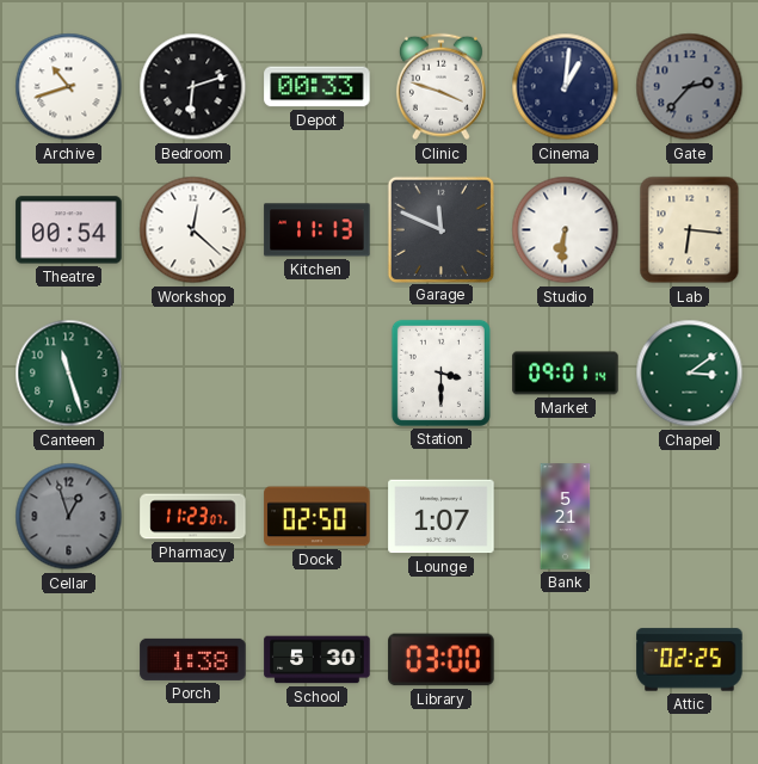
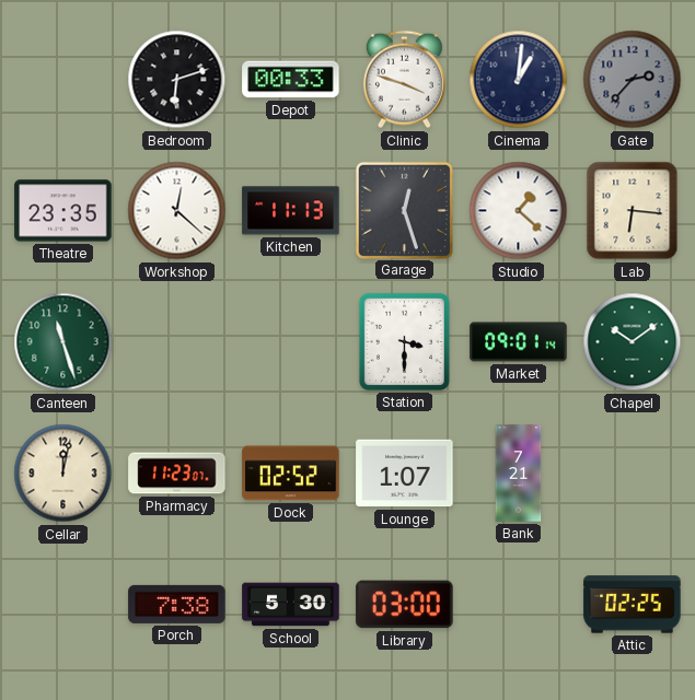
Archive: 10:42 -> none
Theatre: 00:54 -> 23:35
Garage: 11:49 -> 12:27
Studio: 6:31 -> 1:22
Chapel: 3:09 -> 10:09
Cellar: 12:57 -> 12:02
Cellar dial: grey -> cream
Dock: 02:50 -> 02:52
Bank: 5:21 -> 7:21
Porch: 1:38 -> 7:38
